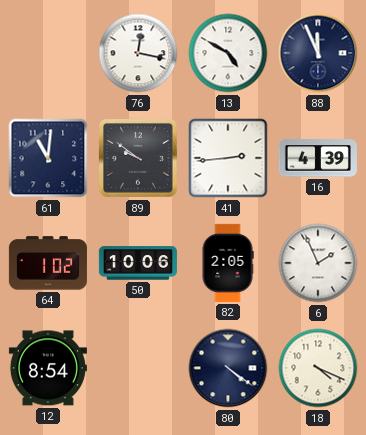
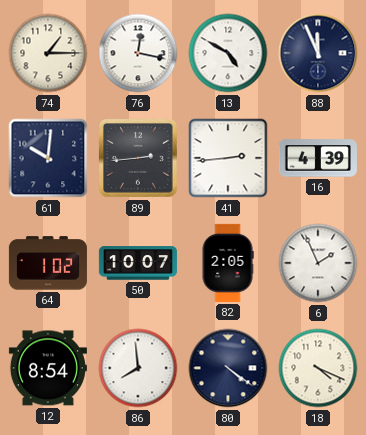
74: none -> 1:15
61: 11:01 -> 10:01
89: 9:51 -> 2:44
50: 10:06 -> 10:07
86: none -> 7:59
